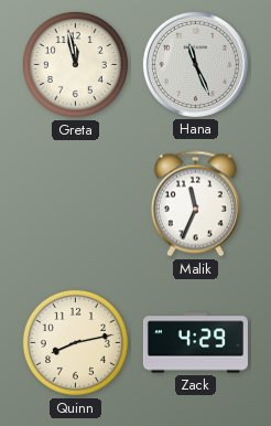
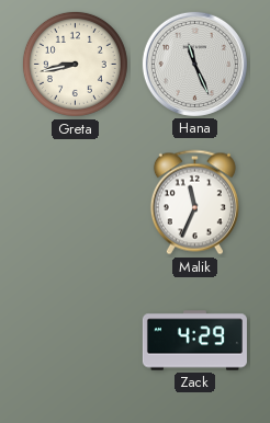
Greta: 11:58 -> 8:43
Quinn: 8:13 -> none
